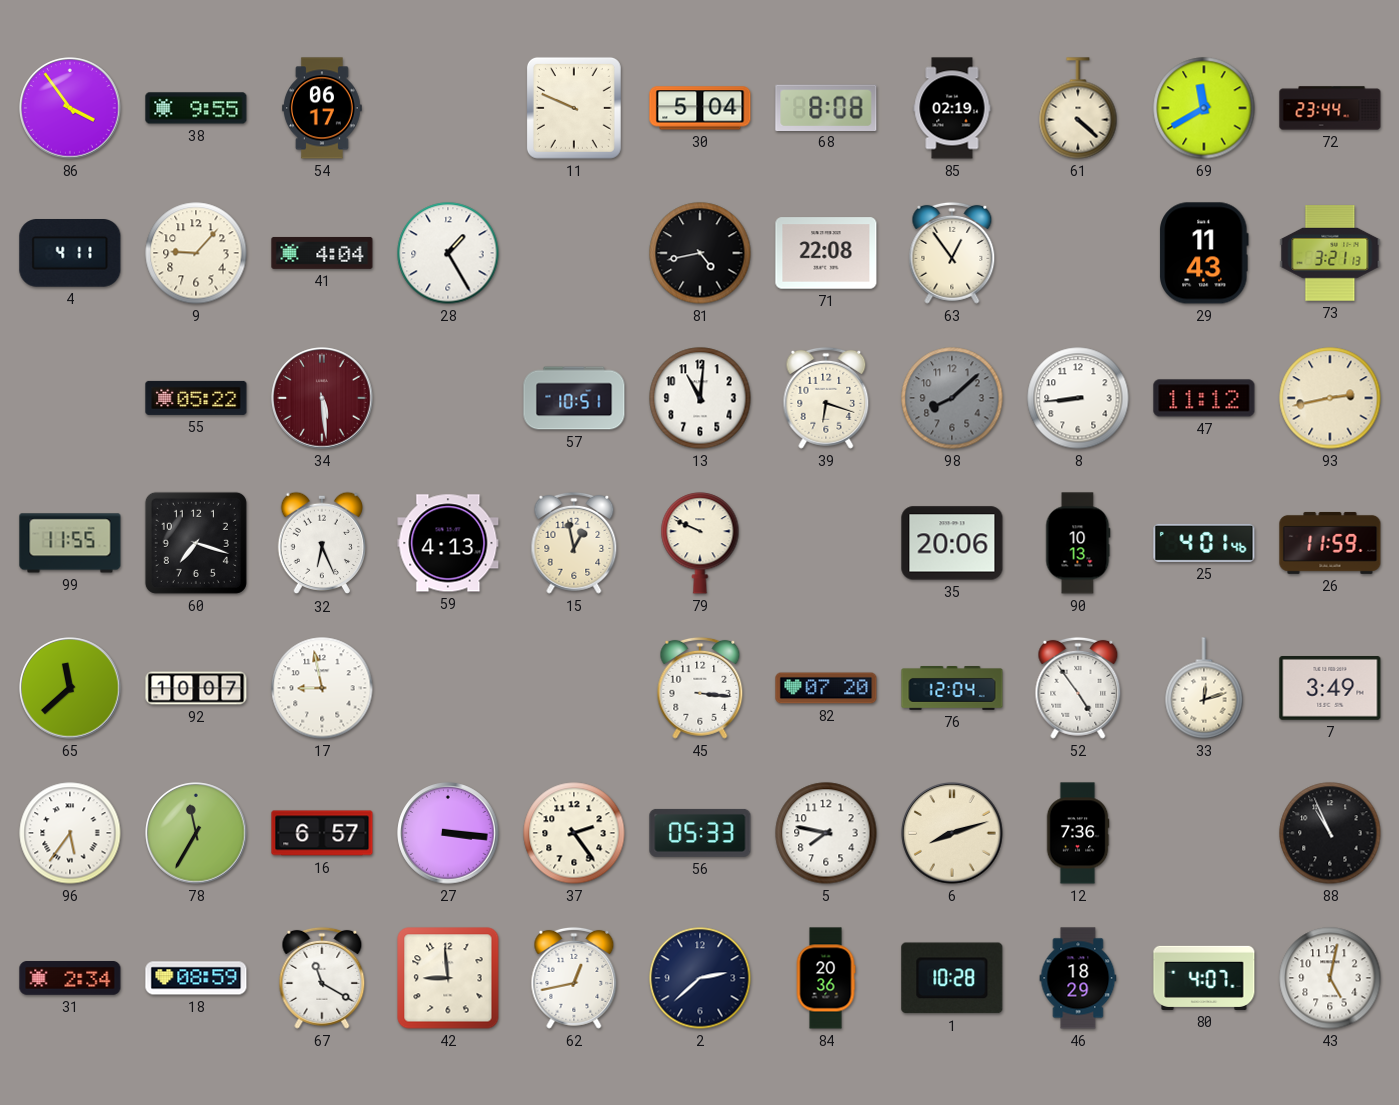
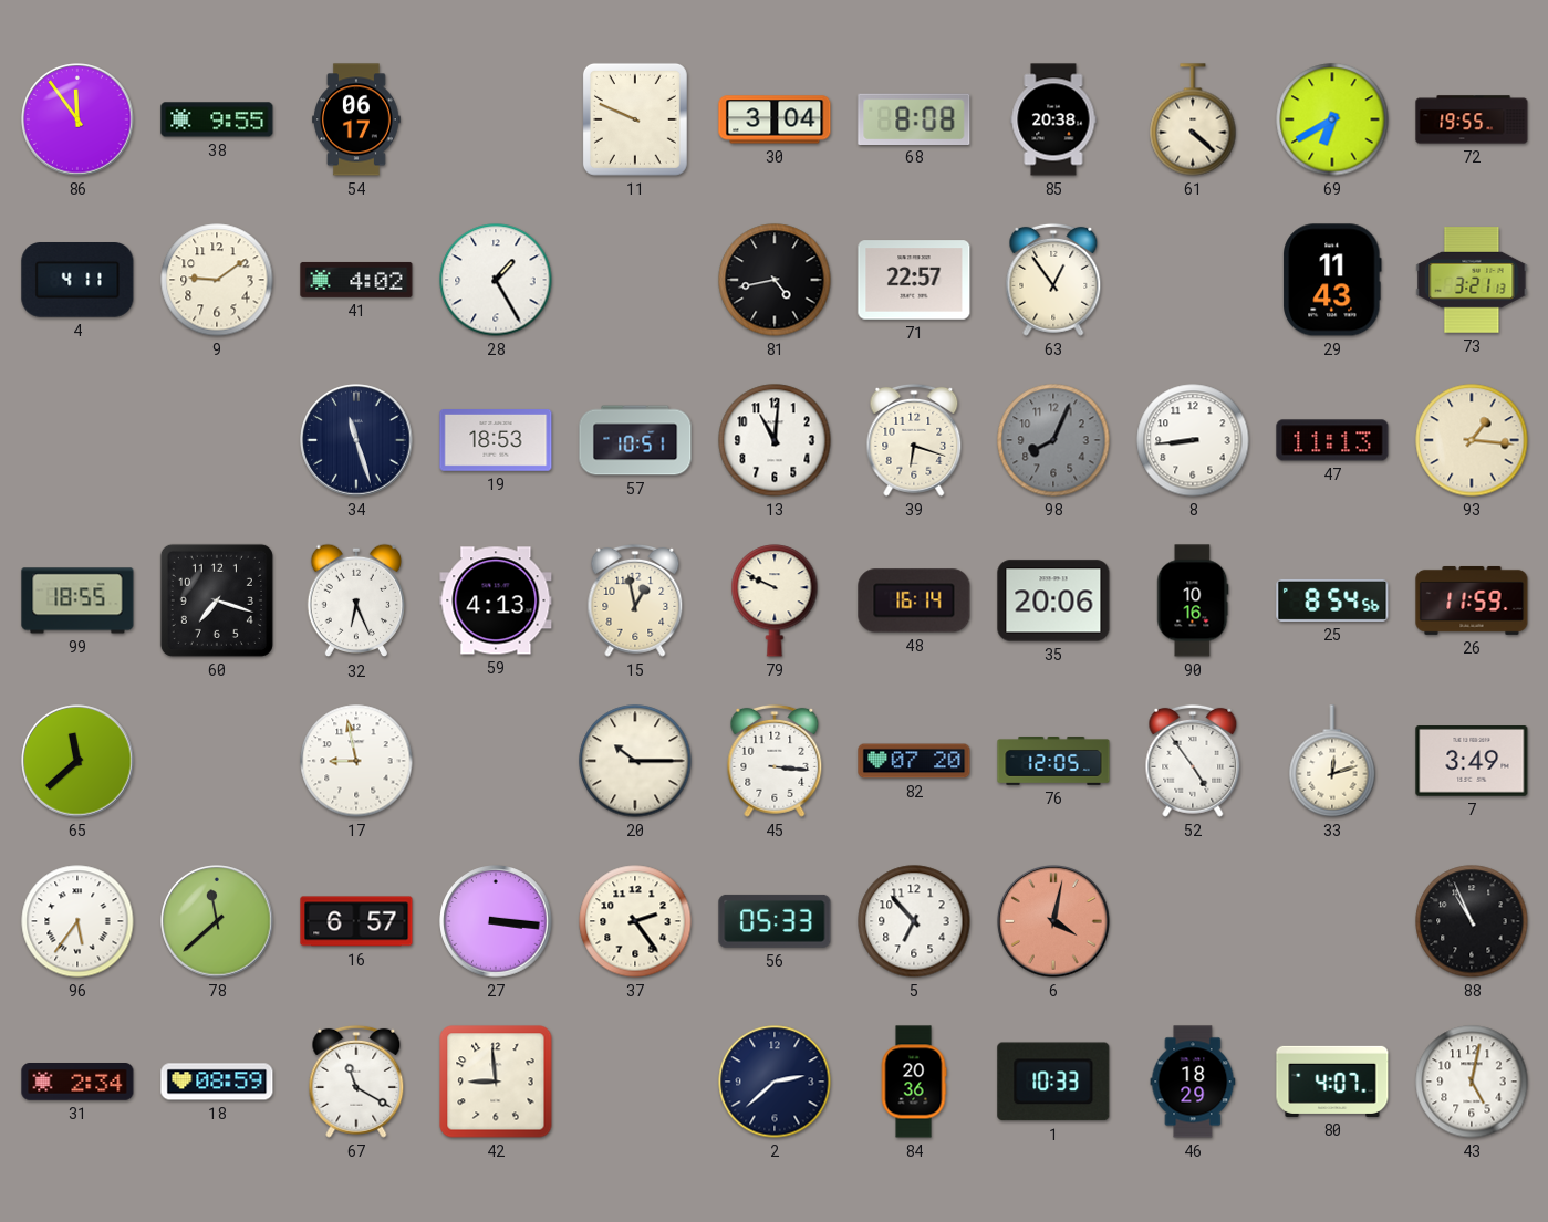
86: 3:54 -> 11:54
30: 5:04 -> 3:04
85: 02:19 -> 20:38
69: 11:40 -> 6:40
72: 23:44 -> 19:55
9: 9:07 -> 9:09
41: 4:04 -> 4:02
71: 22:08 -> 22:57
55: 05:22 -> none
34: 5:29 -> 11:27
34 dial: burgundy -> navy
19: none -> 18:53
98: 8:08 -> 8:04
47: 11:12 -> 11:13
93: 2:43 -> 1:16
99: 11:55 -> 18:55
48: none -> 16:14
90: 10:13 -> 10:16
25: 4:01 -> 8:54
92: 10:07 -> none
20: none -> 10:15
76: 12:04 -> 12:05
78: 11:35 -> 11:38
5: 7:47 -> 6:53
6: 8:12 -> 4:02
6 dial: cream -> salmon
12: 7:36 -> none
62: 12:43 -> none
1: 10:28 -> 10:33
